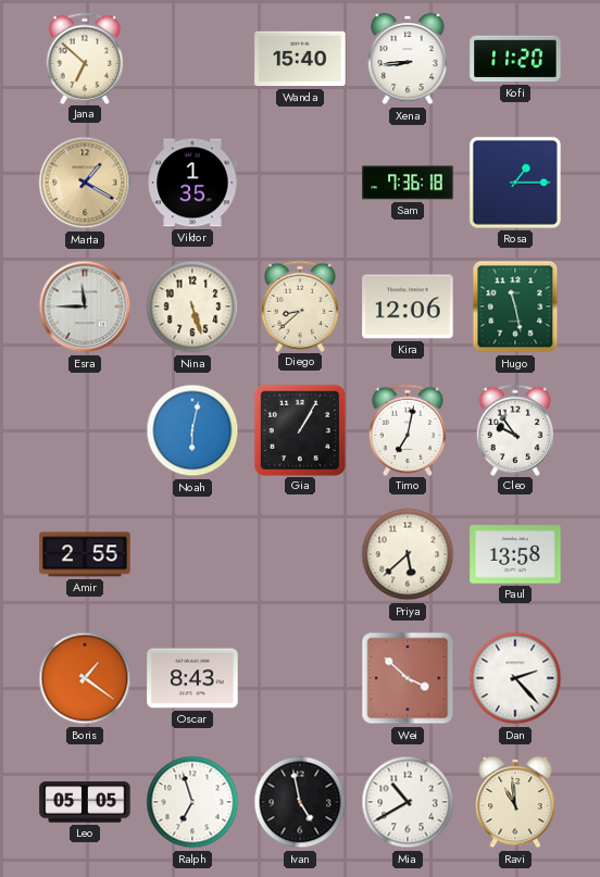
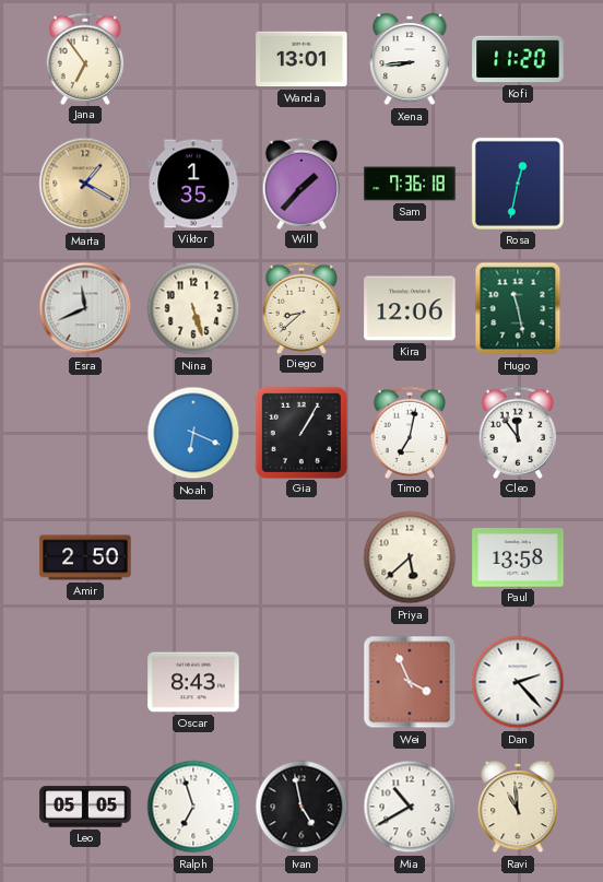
Jana: 6:52 -> 6:54
Wanda: 15:40 -> 13:01
Will: none -> 1:37
Rosa: 1:15 -> 12:32
Esra: 11:45 -> 11:41
Noah: 6:02 -> 6:19
Cleo: 9:54 -> 11:54
Amir: 2:55 -> 2:50
Boris: 1:21 -> none
Wei: 3:52 -> 3:56
